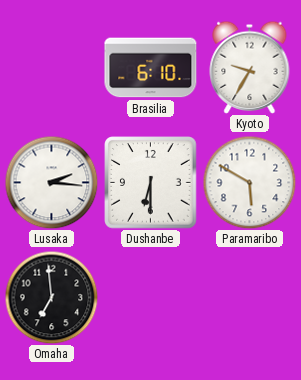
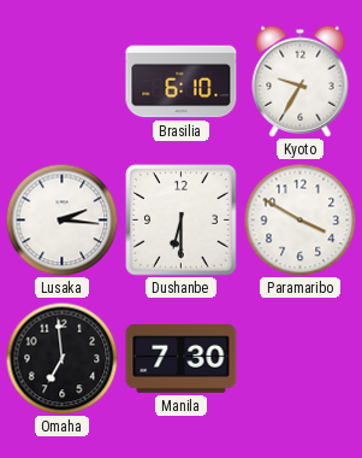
Paramaribo: 5:50 -> 3:50
Manila: none -> 7:30
